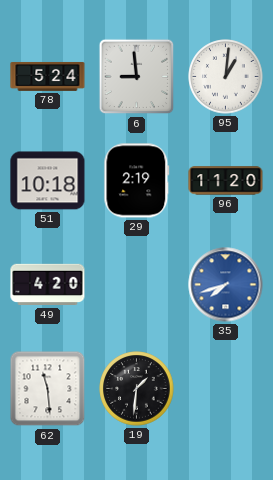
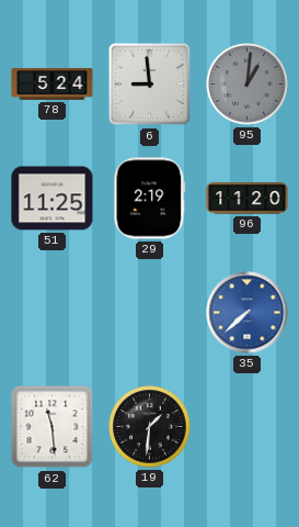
95 dial: white -> grey
51: 10:18 -> 11:25
49: 4:20 -> none
35: 7:42 -> 7:38
